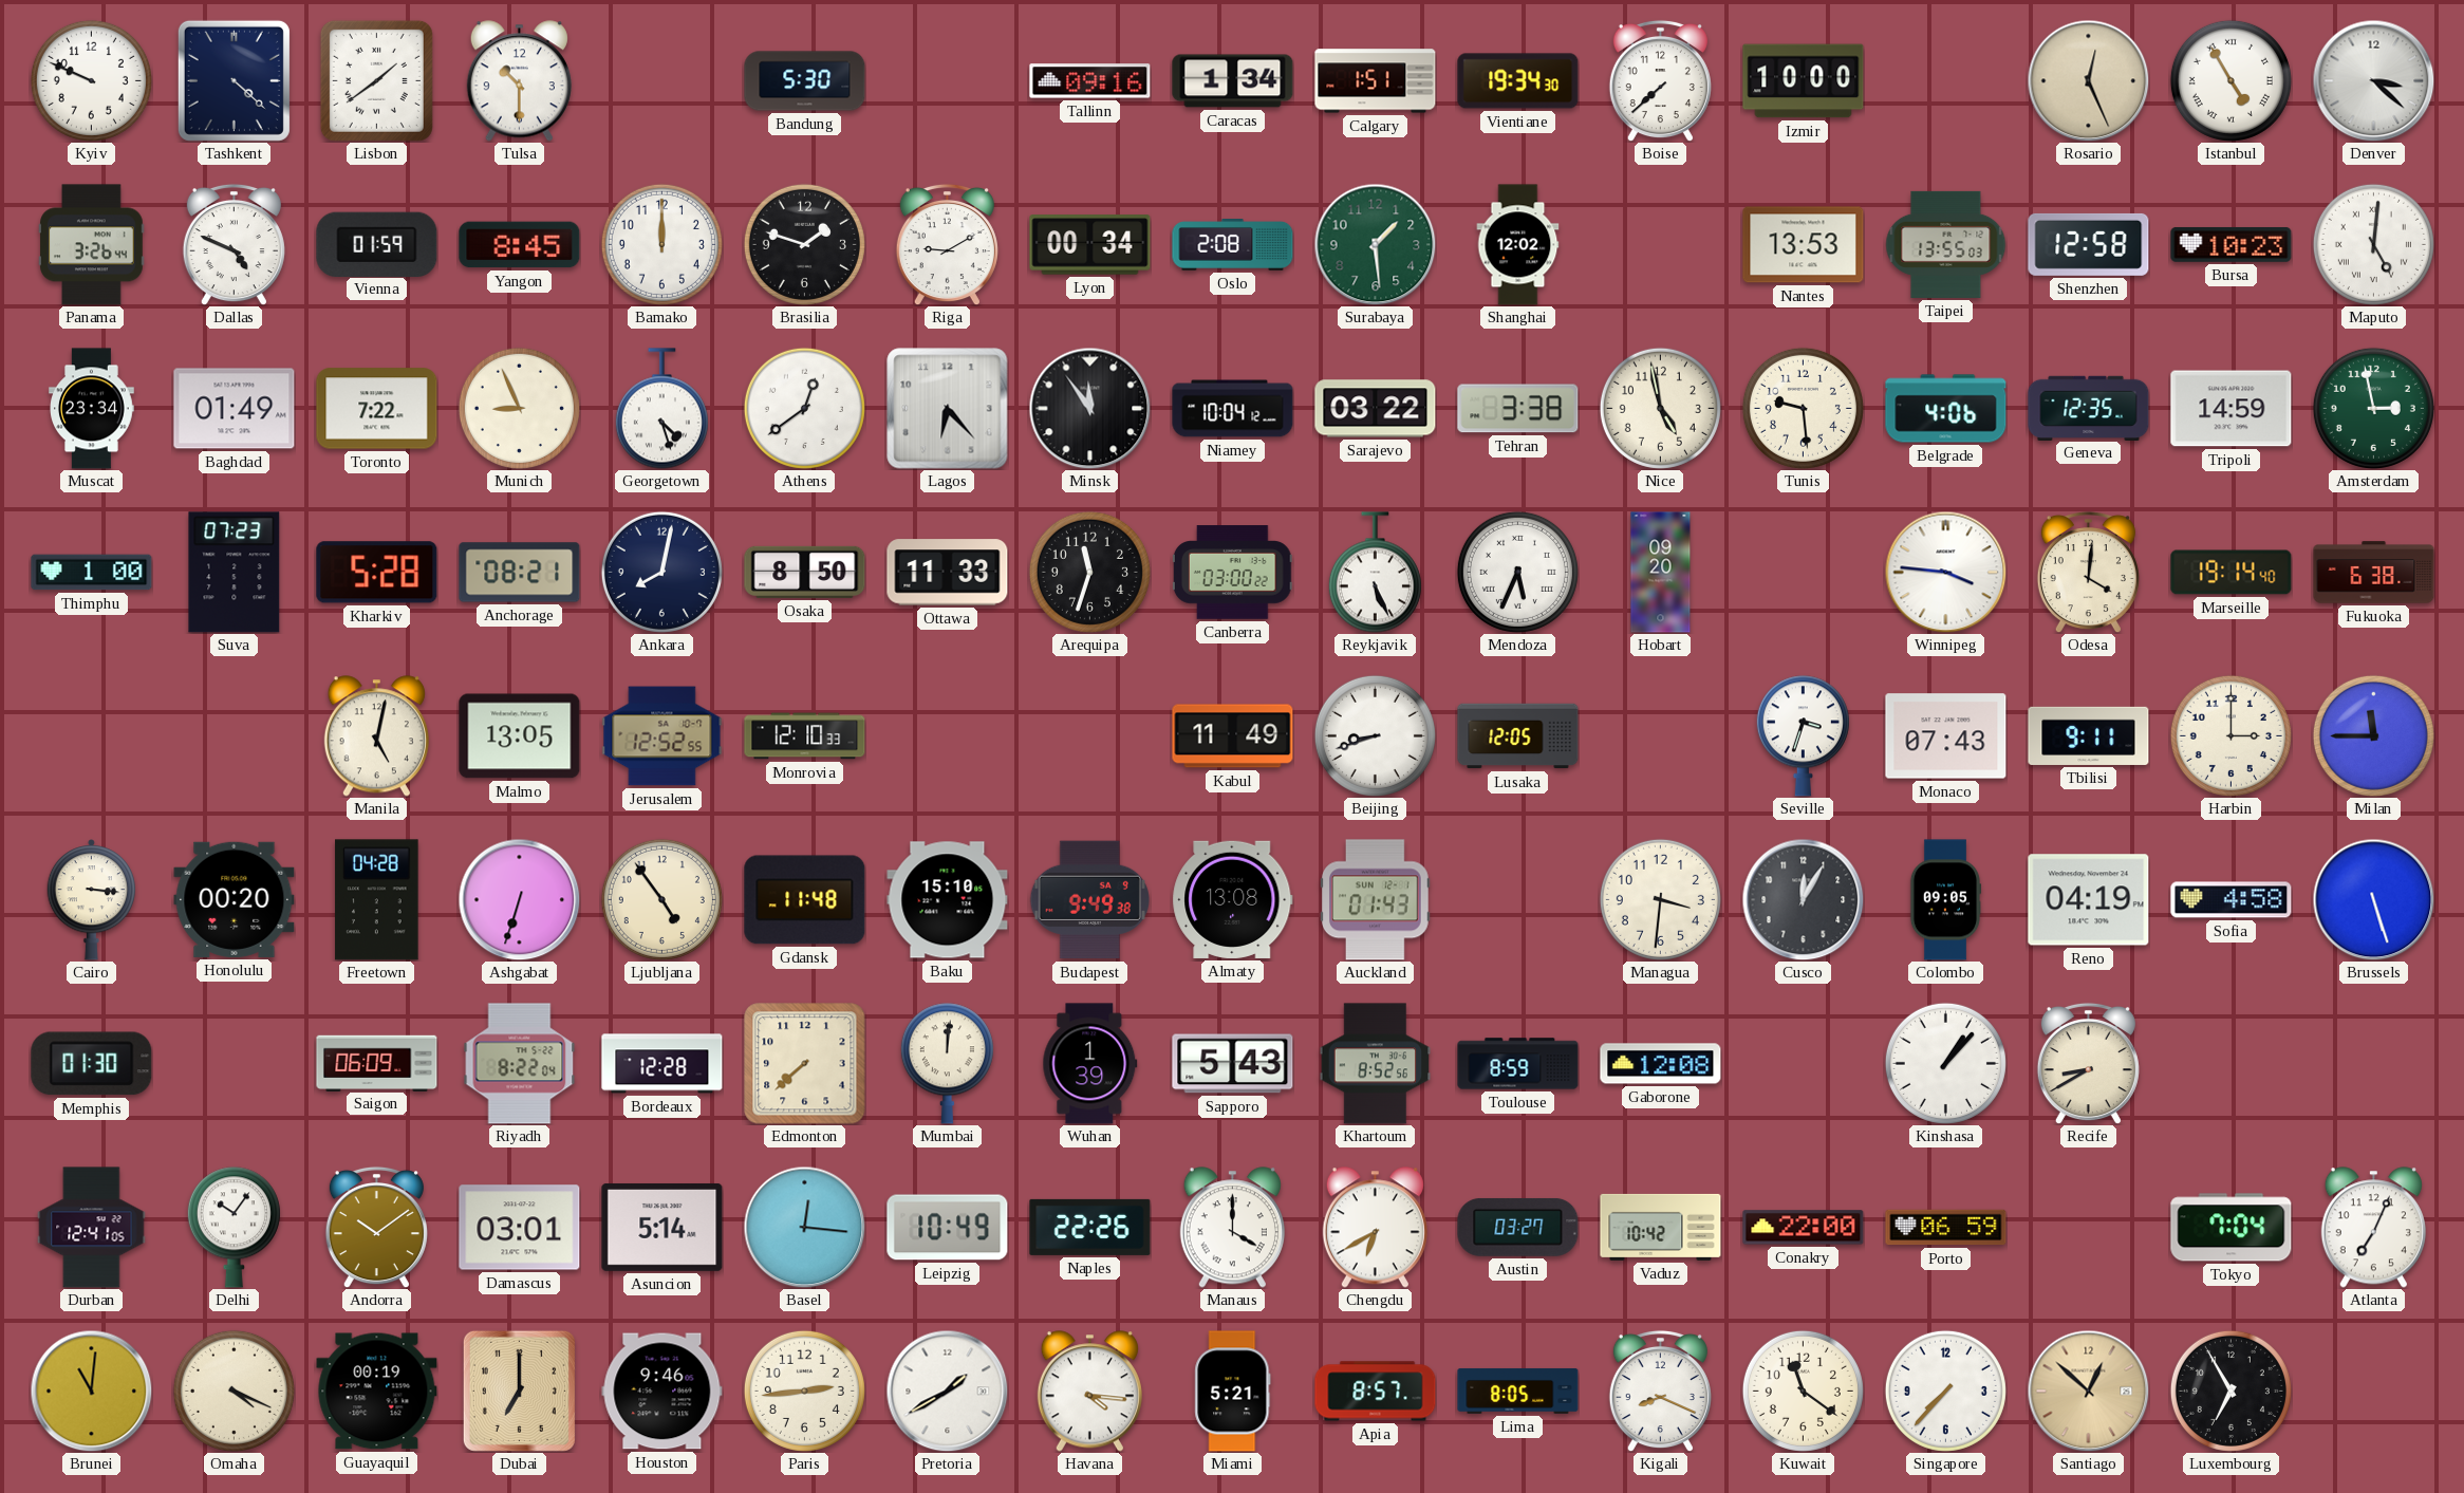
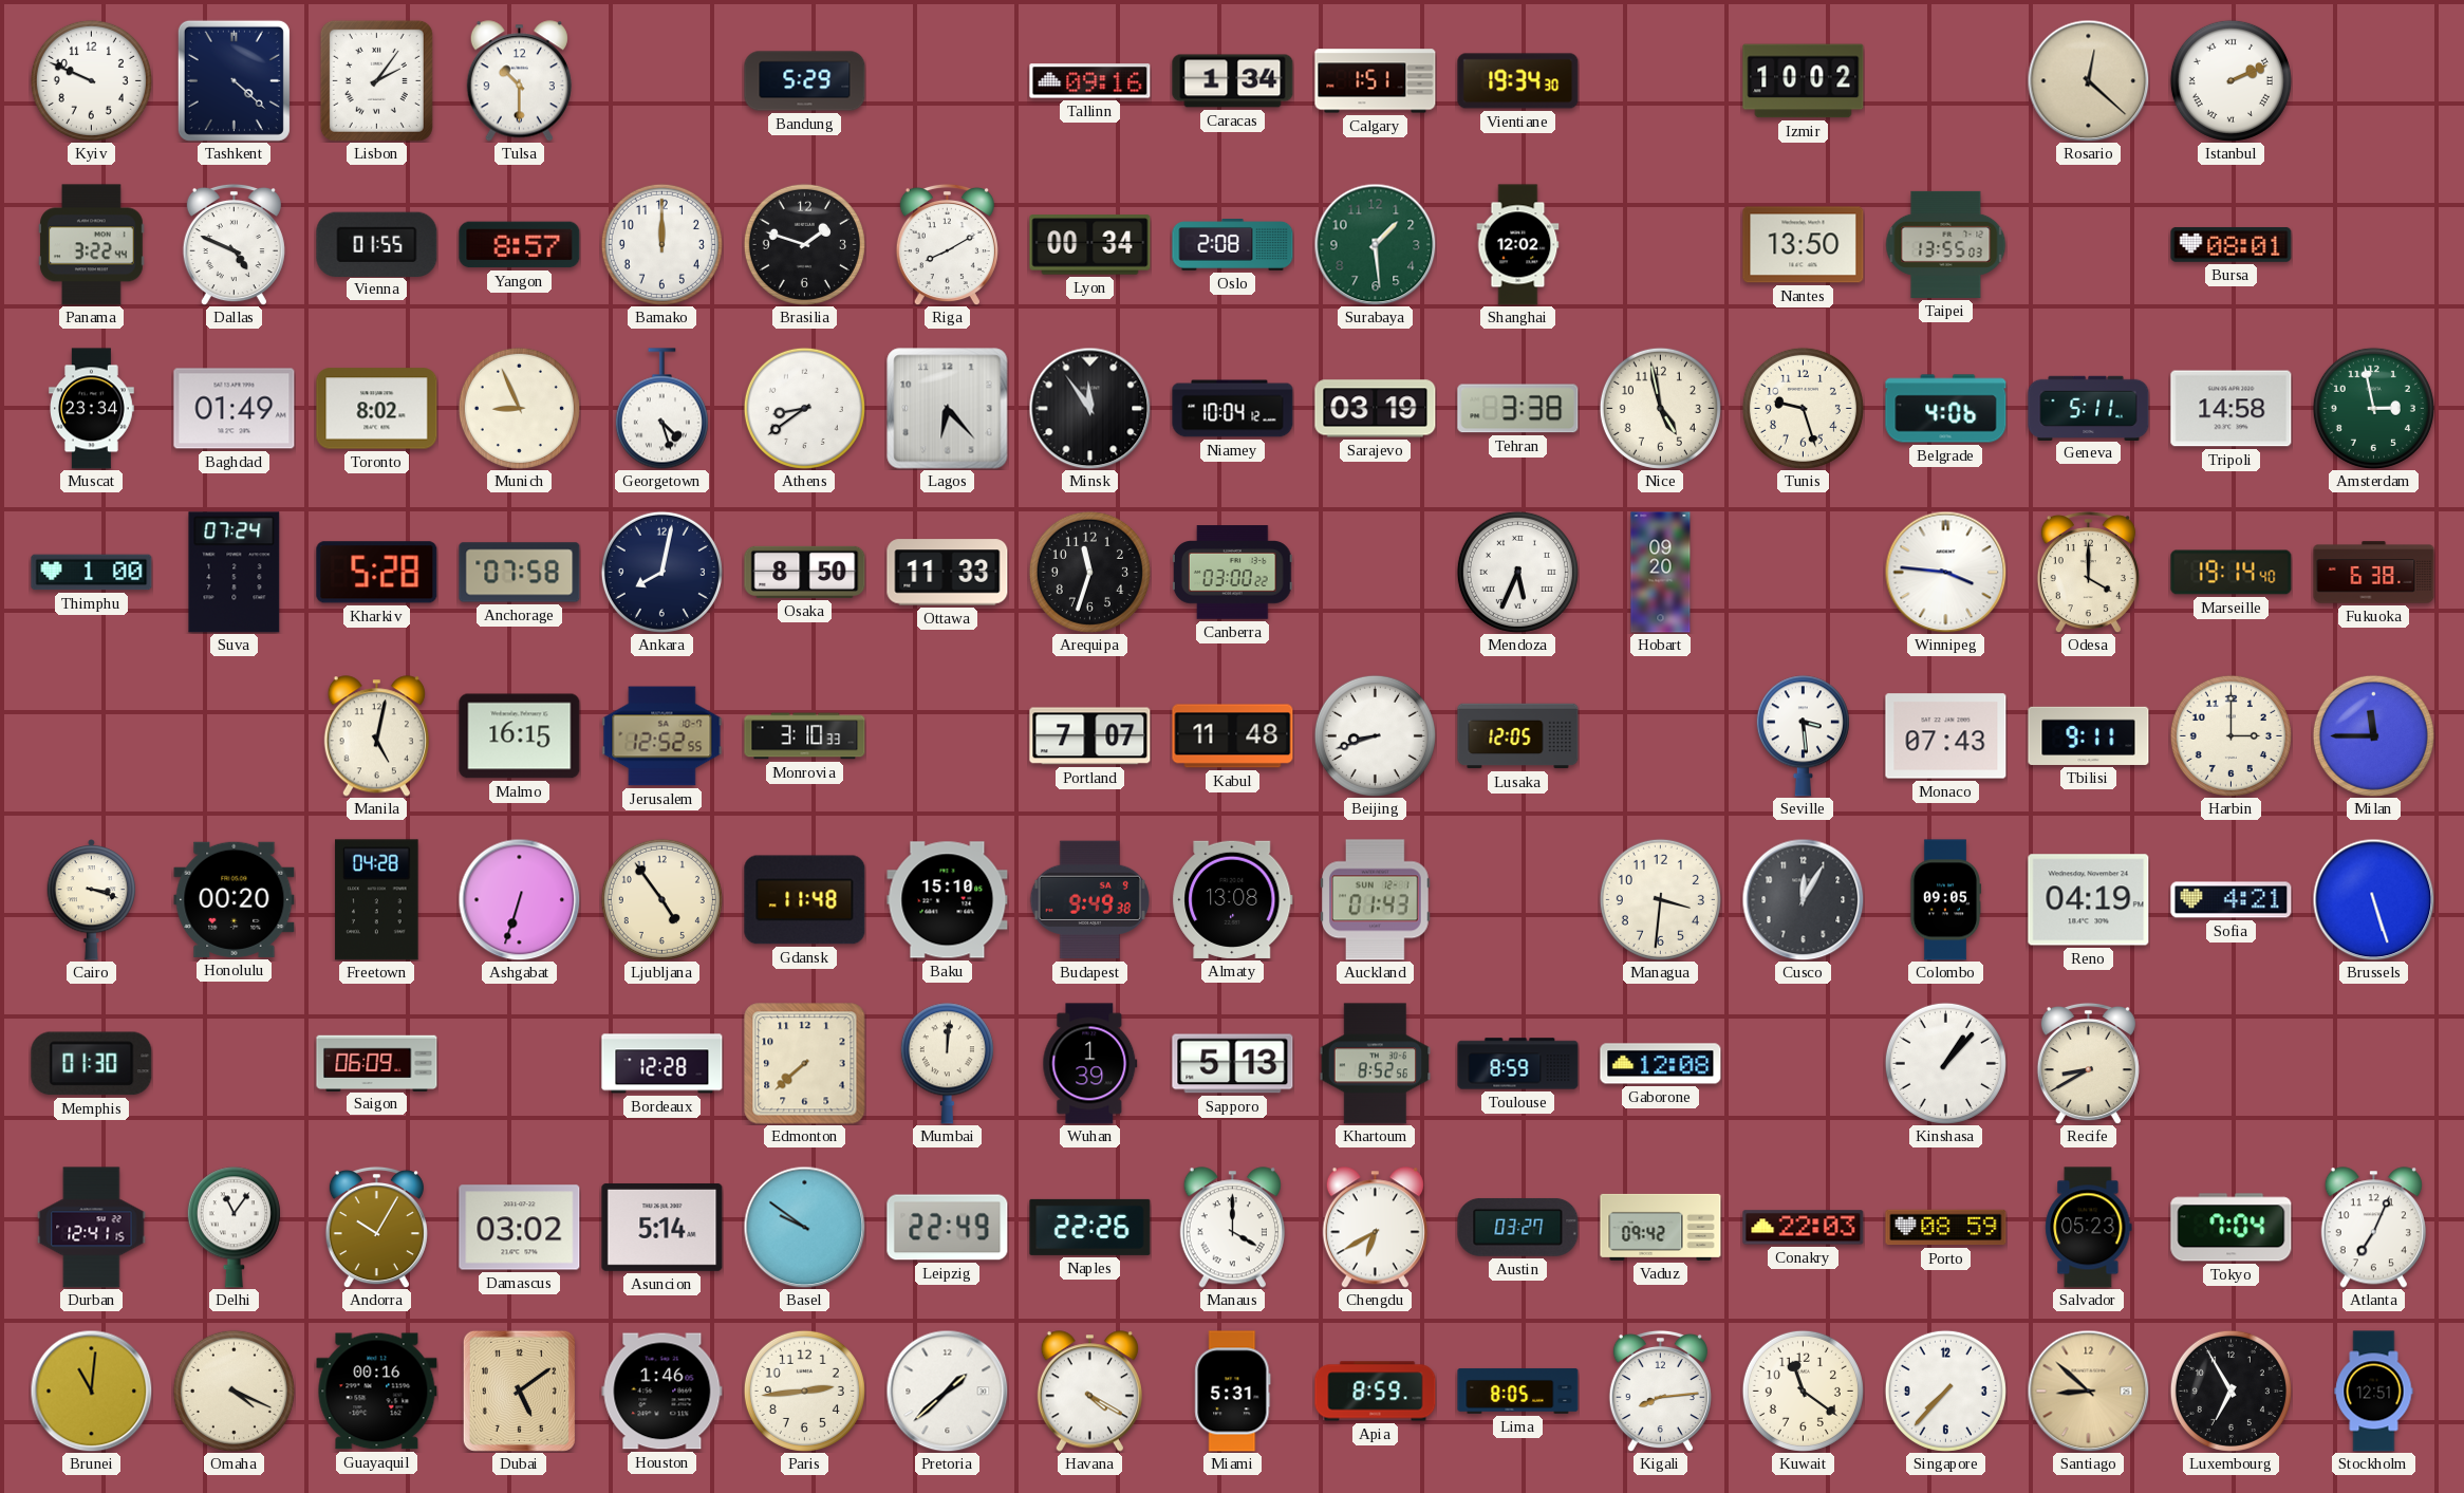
Lisbon: 1:39 -> 2:06
Bandung: 5:30 -> 5:29
Boise: 7:38 -> none
Izmir: 10:00 -> 10:02
Rosario: 12:26 -> 12:22
Istanbul: 4:55 -> 2:11
Denver: 3:22 -> none
Panama: 3:26 -> 3:22
Vienna: 01:59 -> 01:55
Yangon: 8:45 -> 8:57
Riga: 9:10 -> 8:10
Nantes: 13:53 -> 13:50
Shenzhen: 12:58 -> none
Bursa: 10:23 -> 08:01
Maputo: 5:01 -> none
Toronto: 7:22 -> 8:02
Athens: 12:39 -> 8:39
Sarajevo: 03:22 -> 03:19
Tunis: 9:29 -> 9:27
Geneva: 12:35 -> 5:11
Tripoli: 14:59 -> 14:58
Suva: 07:23 -> 07:24
Anchorage: 08:21 -> 07:58
Reykjavik: 5:26 -> none
Odesa: 4:01 -> 4:00
Malmo: 13:05 -> 16:15
Monrovia: 12:10 -> 3:10
Portland: none -> 7:07
Kabul: 11:49 -> 11:48
Seville: 3:33 -> 3:29
Cairo: 3:16 -> 3:18
Sofia: 4:58 -> 4:21
Riyadh: 8:22 -> none
Sapporo: 5:43 -> 5:13
Durban: 12:41:05 -> 12:41:15
Delhi: 10:06 -> 11:06
Andorra: 10:09 -> 10:05
Damascus: 03:01 -> 03:02
Basel: 12:16 -> 9:51
Leipzig: 10:49 -> 22:49
Vaduz: 10:42 -> 09:42
Conakry: 22:00 -> 22:03
Porto: 06:59 -> 08:59
Salvador: none -> 05:23
Guayaquil: 00:19 -> 00:16
Dubai: 7:00 -> 5:09
Houston: 9:46 -> 1:46
Pretoria: 1:40 -> 1:38
Havana: 4:16 -> 4:20
Miami: 5:21 -> 5:31
Apia: 8:57 -> 8:59
Kigali: 8:19 -> 8:14
Santiago: 12:52 -> 8:52
Stockholm: none -> 12:51
